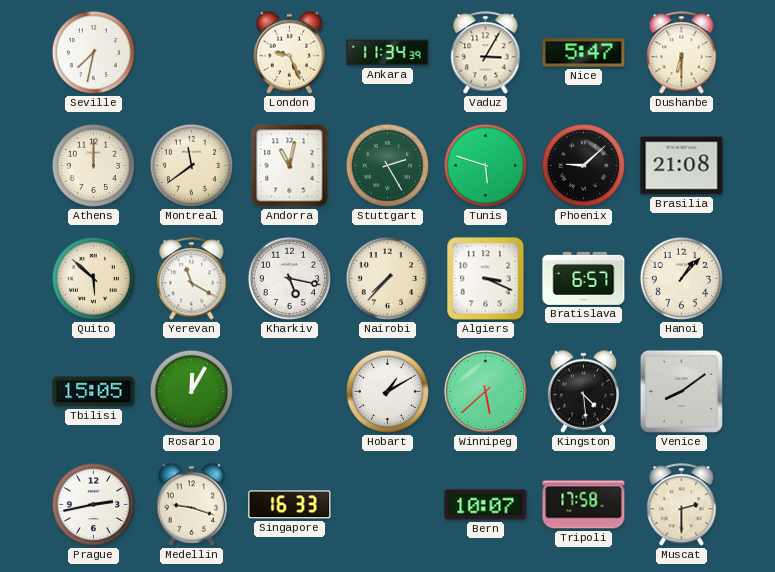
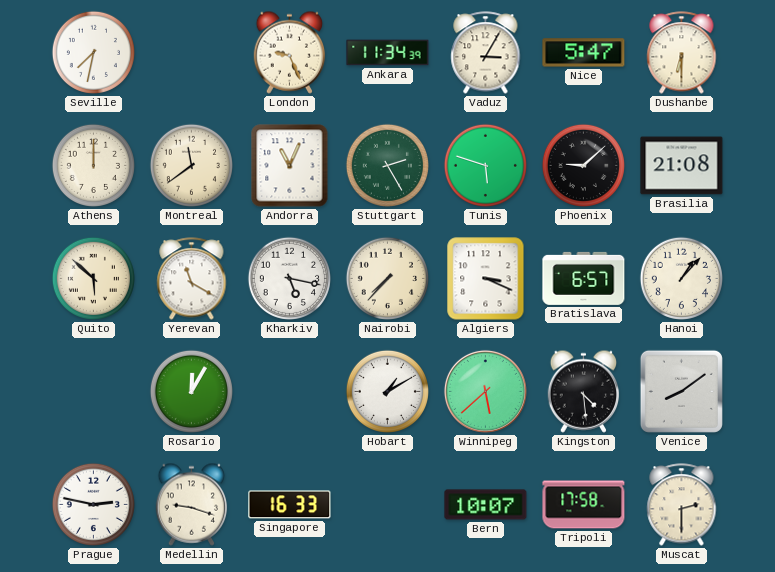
Andorra: 11:02 -> 11:04
Tbilisi: 15:05 -> none
Prague: 2:43 -> 2:47
